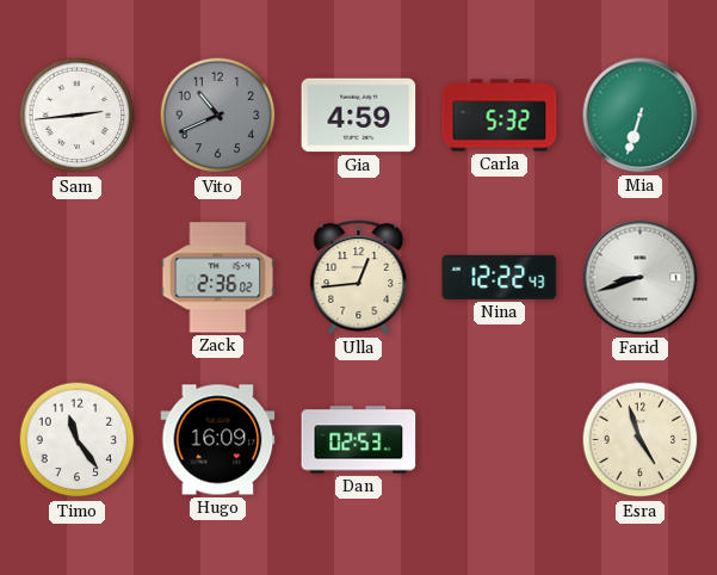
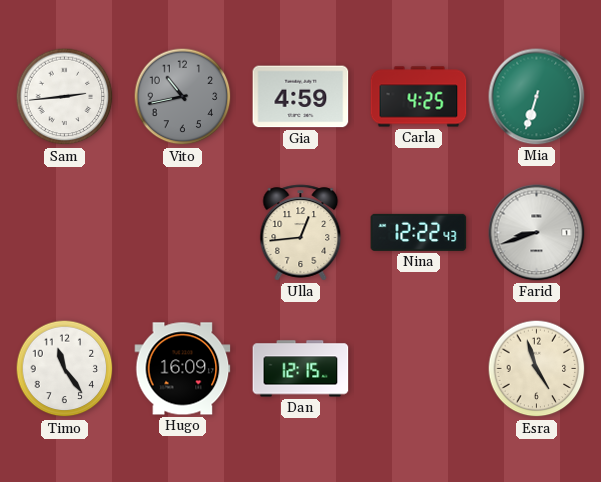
Vito: 10:41 -> 10:43
Carla: 5:32 -> 4:25
Zack: 2:36 -> none
Dan: 02:53 -> 12:15
